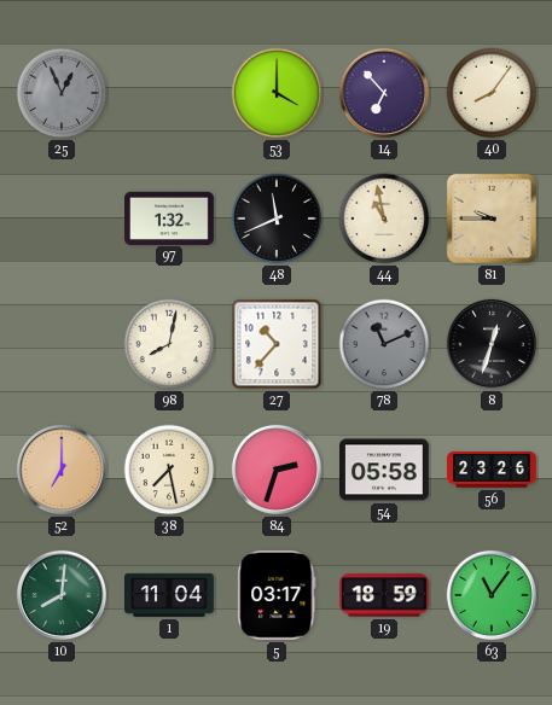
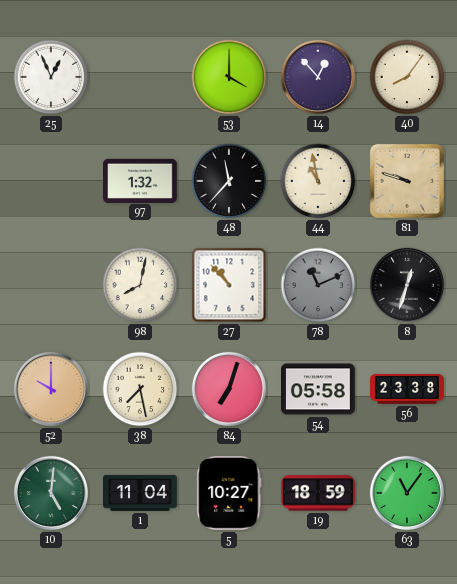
25 dial: grey -> white
14: 6:53 -> 12:53
48: 11:41 -> 11:37
81: 9:45 -> 9:48
27: 10:37 -> 10:53
52: 7:00 -> 10:00
84: 2:33 -> 7:03
56: 23:26 -> 23:38
10: 8:01 -> 5:01
5: 03:17 -> 10:27
